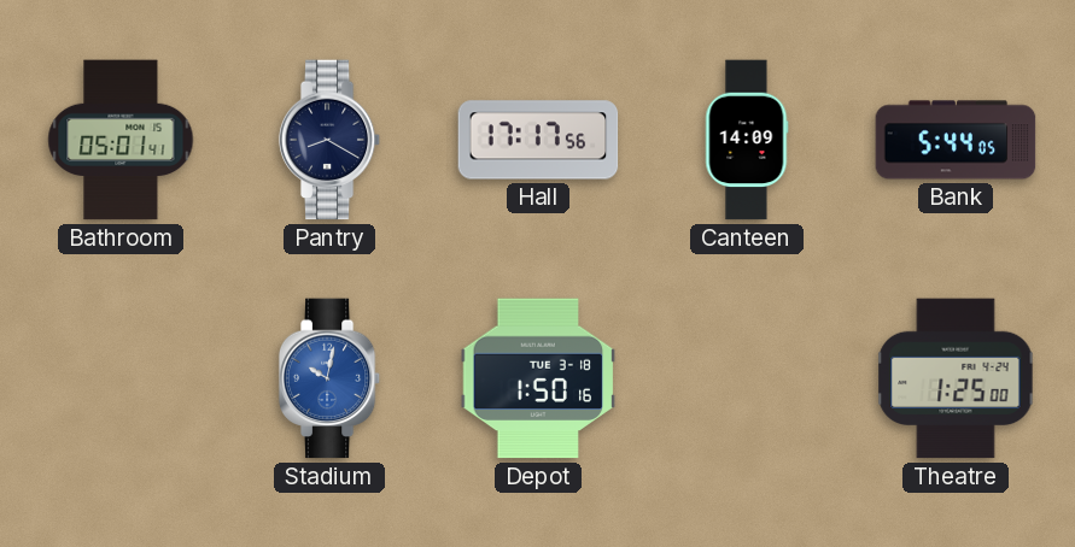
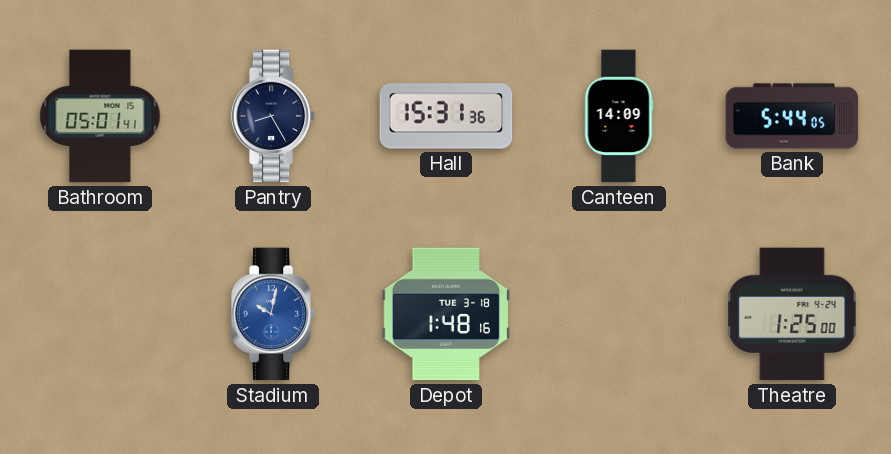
Pantry: 8:20 -> 8:25
Hall: 17:17 -> 15:31
Depot: 1:50 -> 1:48
